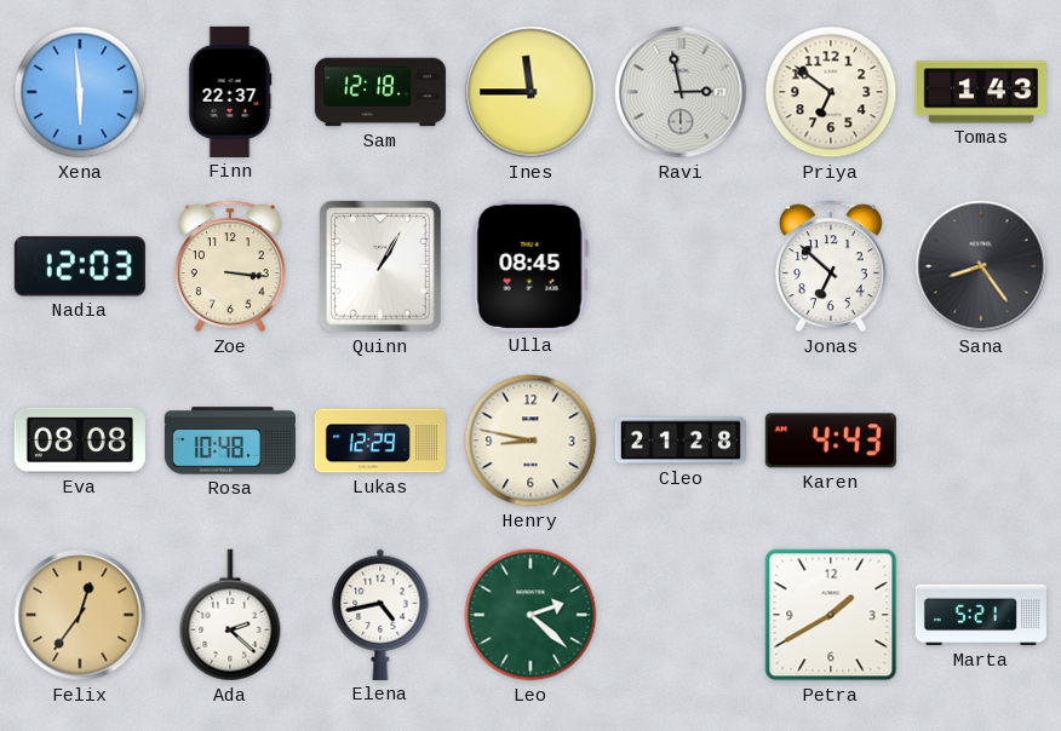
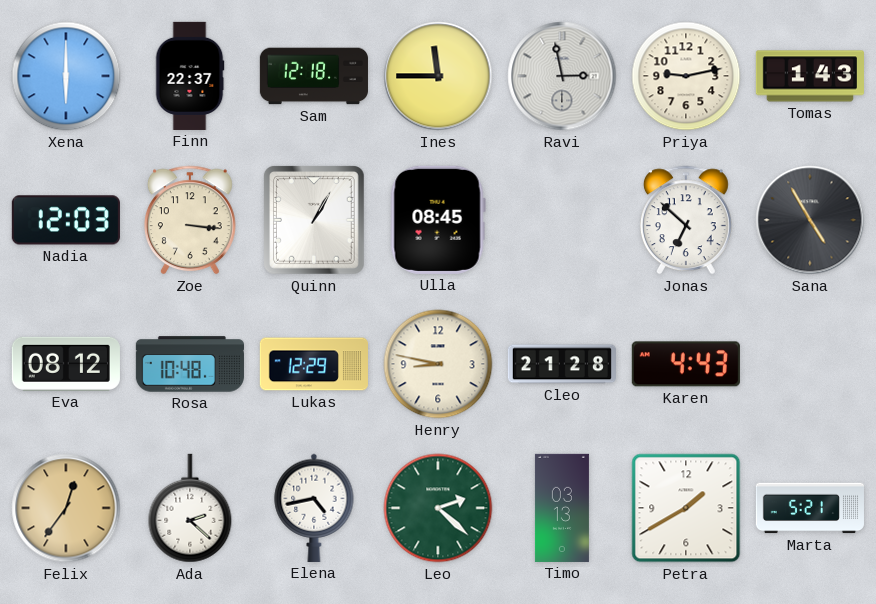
Xena: 5:59 -> 6:00
Priya: 6:51 -> 9:13
Sana: 8:24 -> 4:55
Eva: 08:08 -> 08:12
Timo: none -> 03:13
